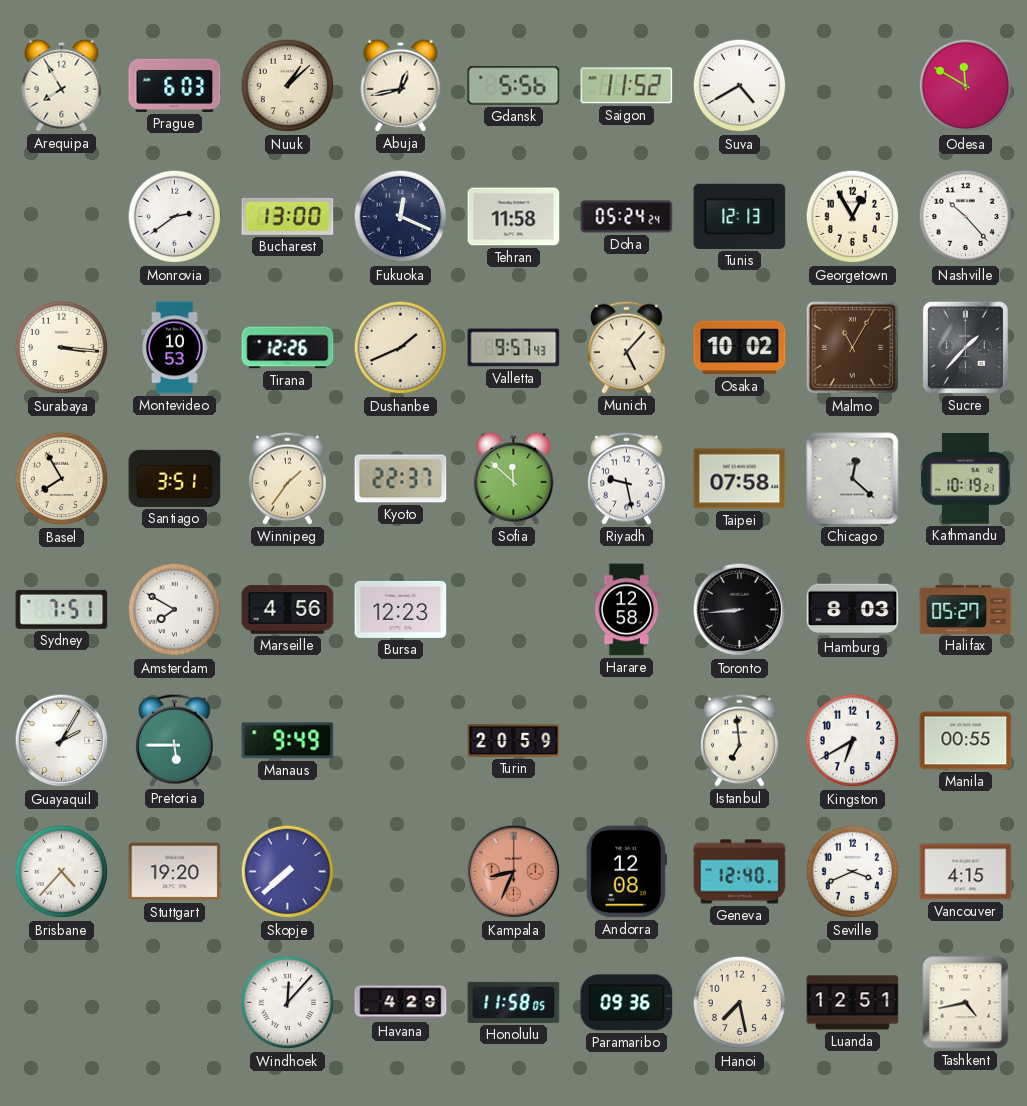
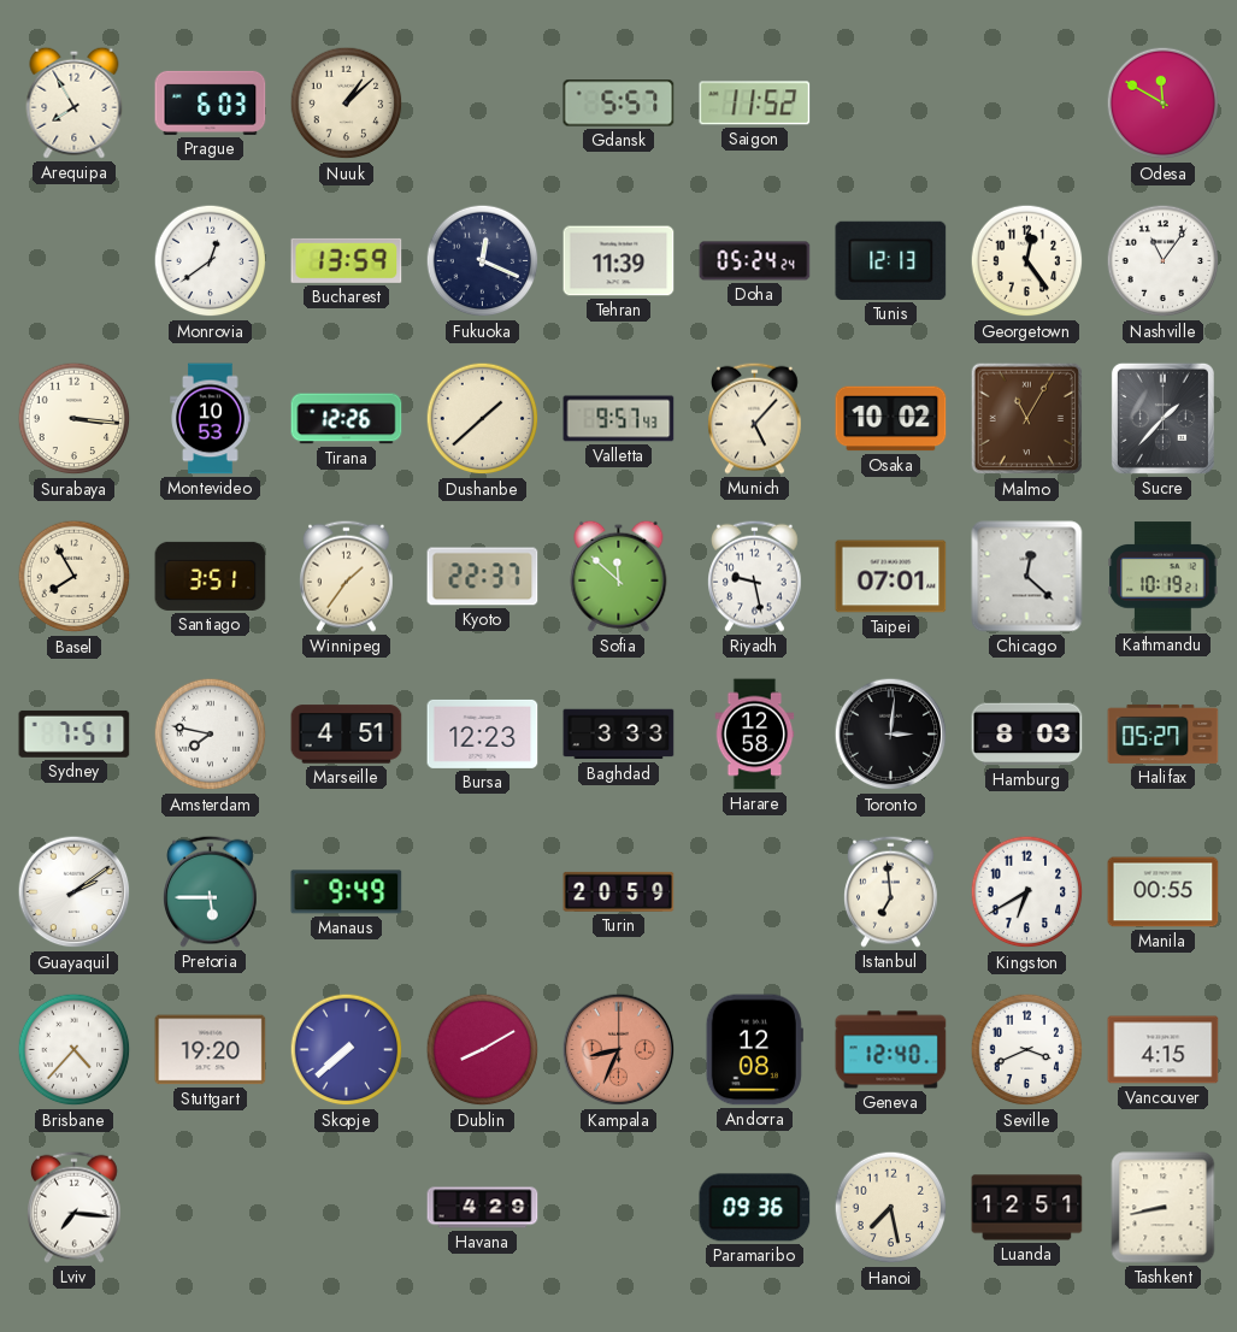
Abuja: 12:43 -> none
Gdansk: 5:56 -> 5:57
Suva: 4:40 -> none
Monrovia: 2:39 -> 12:39
Bucharest: 13:00 -> 13:59
Tehran: 11:58 -> 11:39
Georgetown: 12:55 -> 12:24
Nashville: 10:23 -> 11:06
Dushanbe: 1:41 -> 1:38
Taipei: 07:58 -> 07:01
Amsterdam: 7:50 -> 7:47
Marseille: 4:56 -> 4:51
Baghdad: none -> 3:33
Toronto: 8:44 -> 3:01
Guayaquil: 2:05 -> 2:09
Dublin: none -> 8:10
Lviv: none -> 7:16
Windhoek: 12:07 -> none
Honolulu: 11:58 -> none
Tashkent: 4:43 -> 8:43
